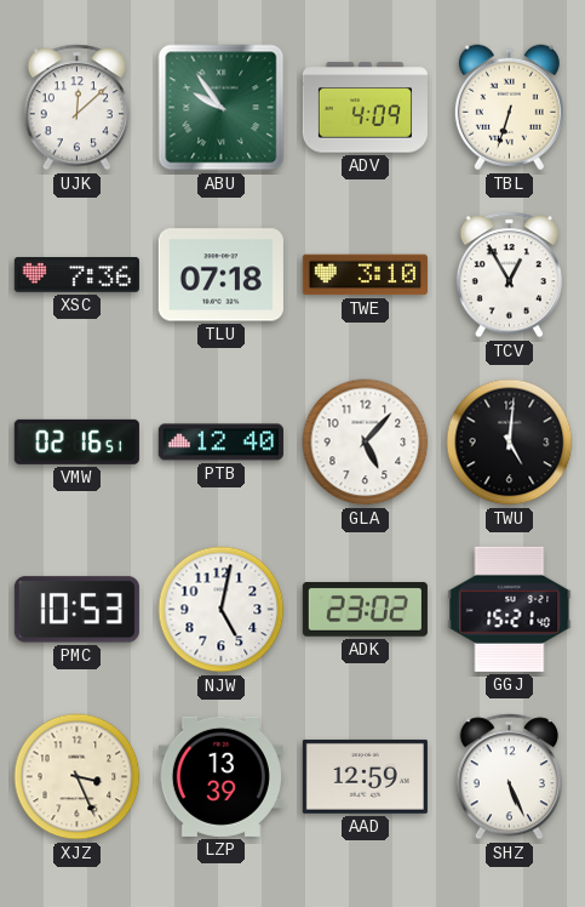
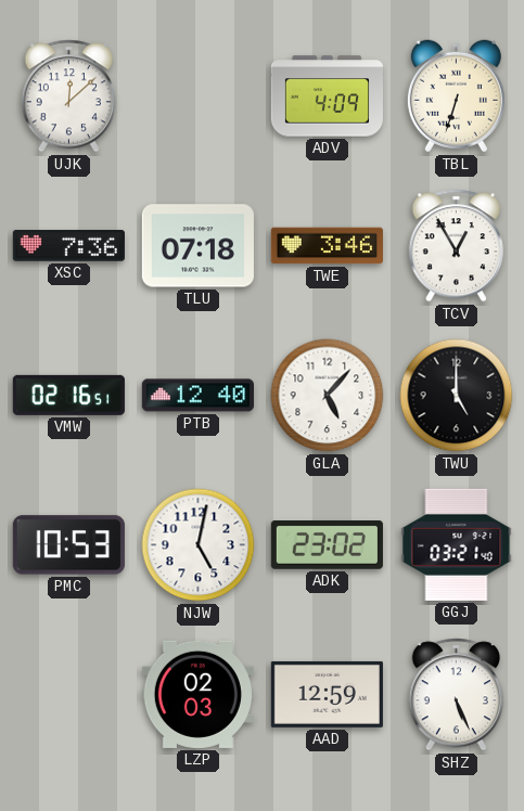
ABU: 9:54 -> none
TWE: 3:10 -> 3:46
TWU: 5:01 -> 5:00
GGJ: 15:21 -> 03:21
XJZ: 3:26 -> none
LZP: 13:39 -> 02:03
